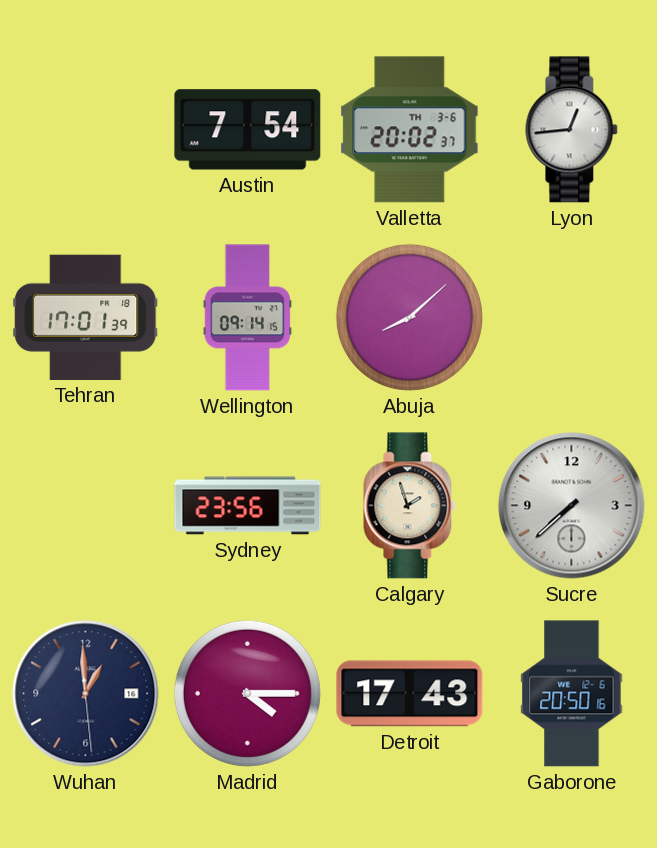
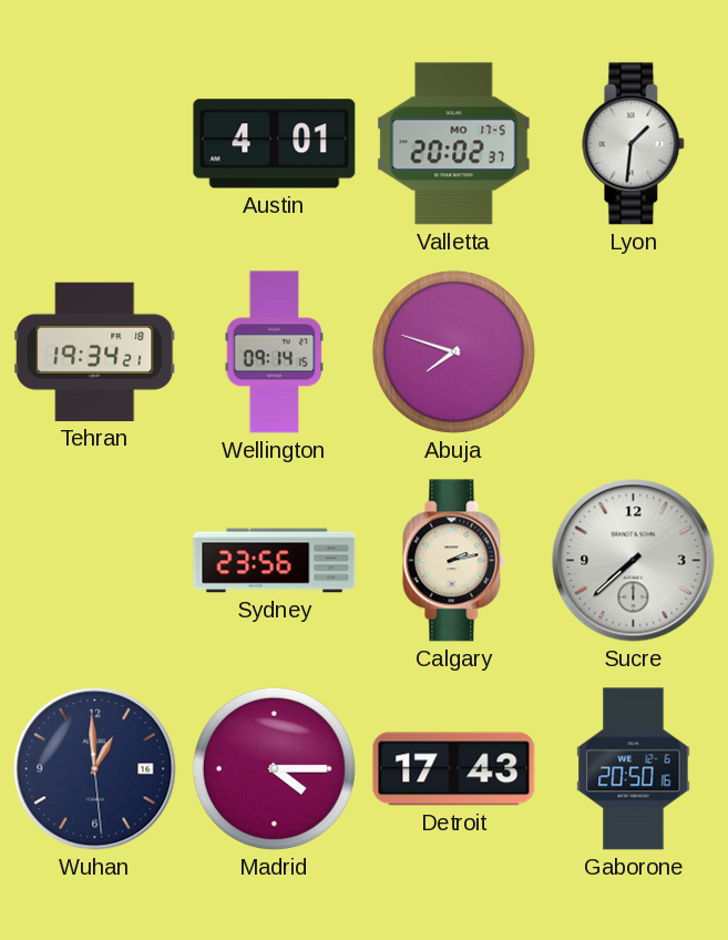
Austin: 7:54 -> 4:01
Valletta date: TH 3-6 -> MO 17-5
Lyon: 12:44 -> 1:31
Tehran: 17:01 -> 19:34
Abuja: 8:08 -> 7:48
Calgary: 1:57 -> 2:13
